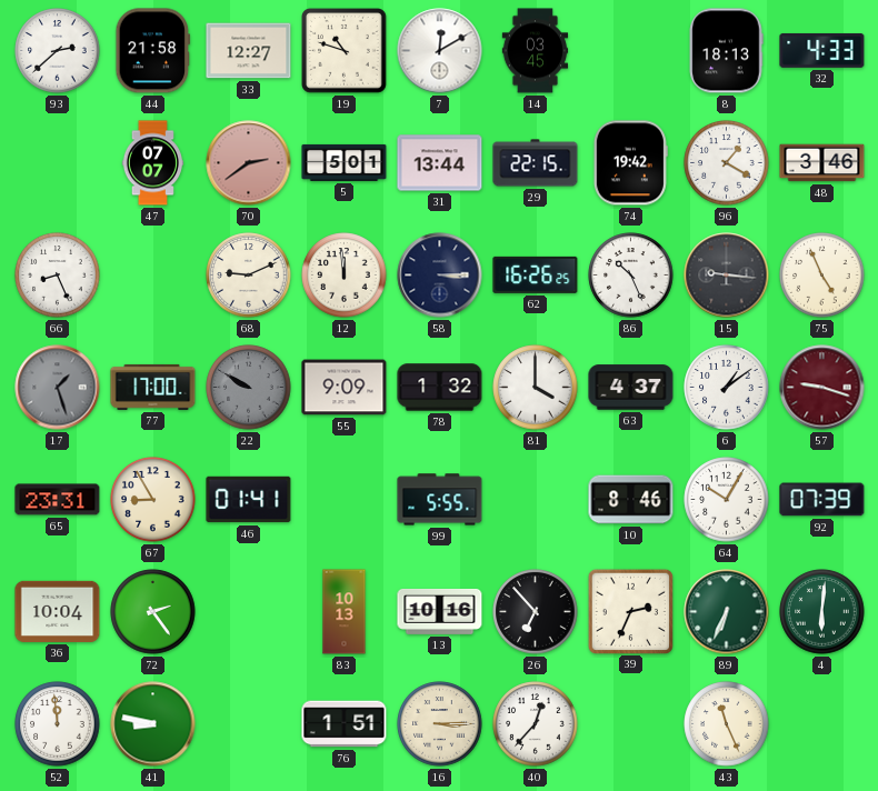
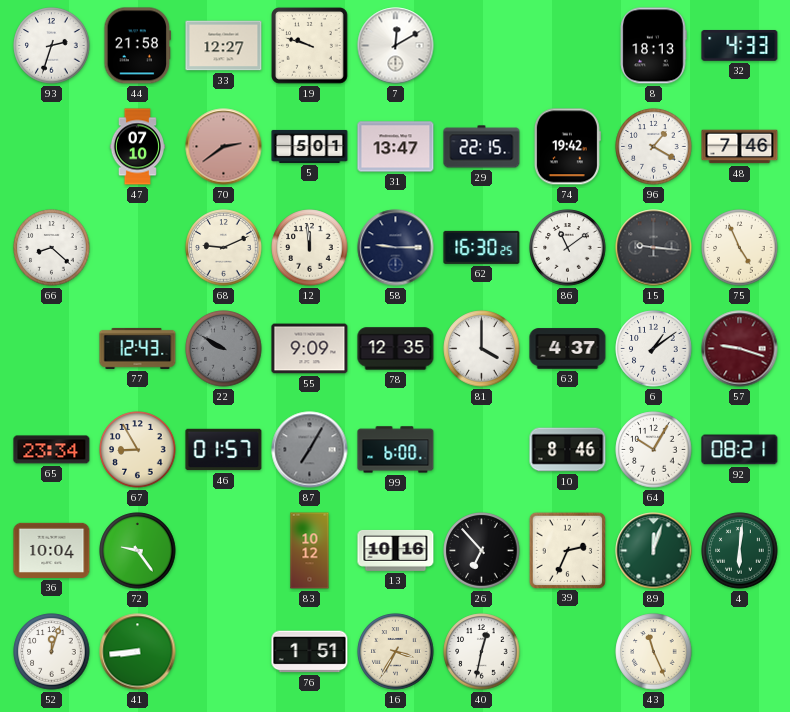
93: 2:38 -> 2:33
19: 10:48 -> 9:48
14: 03:45 -> none
47: 07:07 -> 07:10
31: 13:44 -> 13:47
48: 3:46 -> 7:46
66: 8:26 -> 8:22
58: 3:15 -> 9:15
62: 16:26 -> 16:30
86: 10:26 -> 11:09
17: 1:27 -> none
77: 17:00 -> 12:43
78: 1:32 -> 12:35
65: 23:31 -> 23:34
46: 01:41 -> 01:57
87: none -> 7:05
99: 5:55 -> 6:00
92: 07:39 -> 08:21
72: 2:24 -> 9:24
83: 10:13 -> 10:12
89: 6:34 -> 12:03
52: 11:59 -> 12:03
41: 8:47 -> 8:44
16: 3:15 -> 3:35
40: 12:37 -> 12:32
